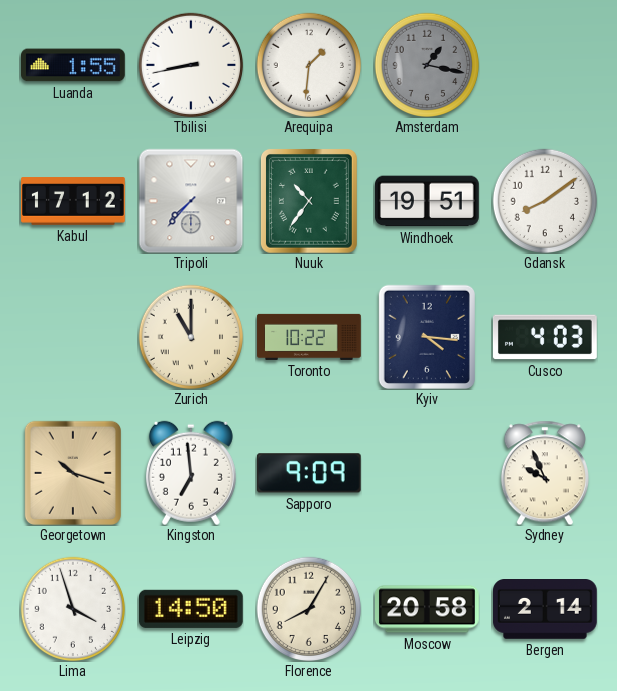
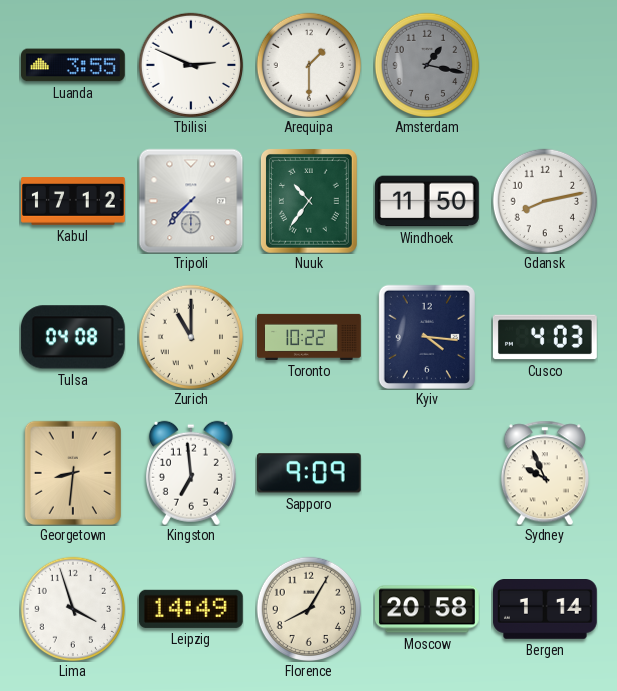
Luanda: 1:55 -> 3:55
Tbilisi: 8:43 -> 2:49
Arequipa: 1:31 -> 1:30
Windhoek: 19:51 -> 11:50
Gdansk: 8:09 -> 8:13
Tulsa: none -> 04:08
Georgetown: 10:18 -> 8:31
Leipzig: 14:50 -> 14:49
Bergen: 2:14 -> 1:14
